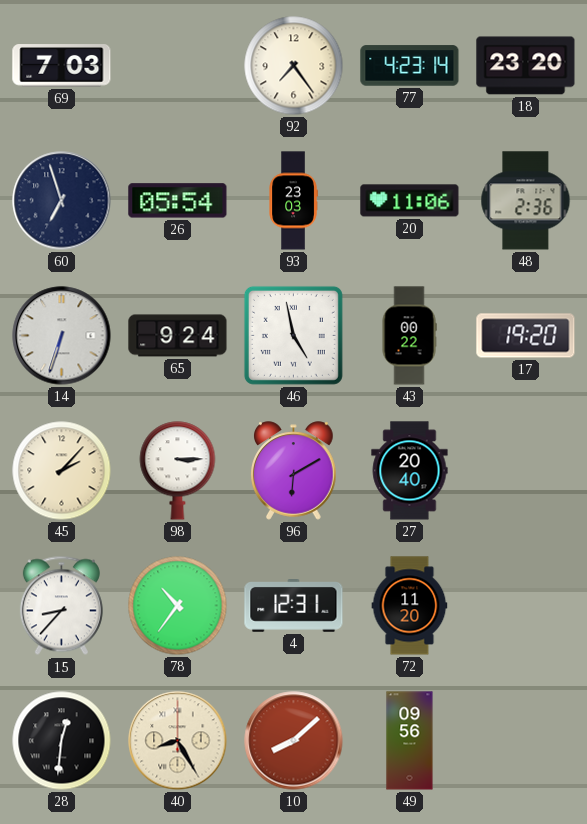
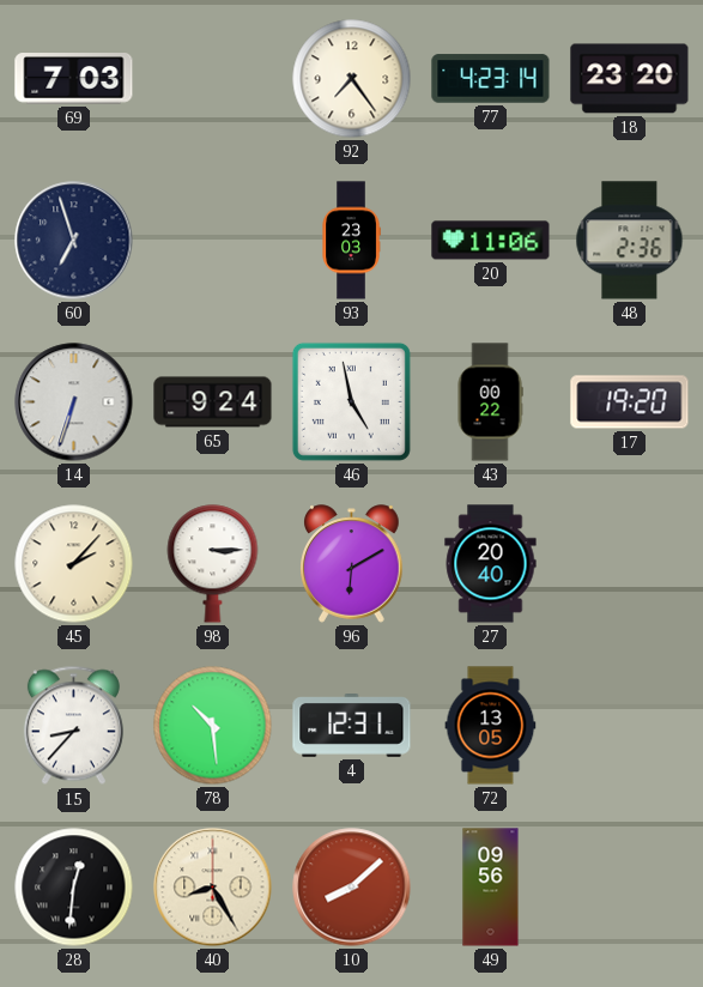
26: 05:54 -> none
78: 10:36 -> 10:29
72: 11:20 -> 13:05
